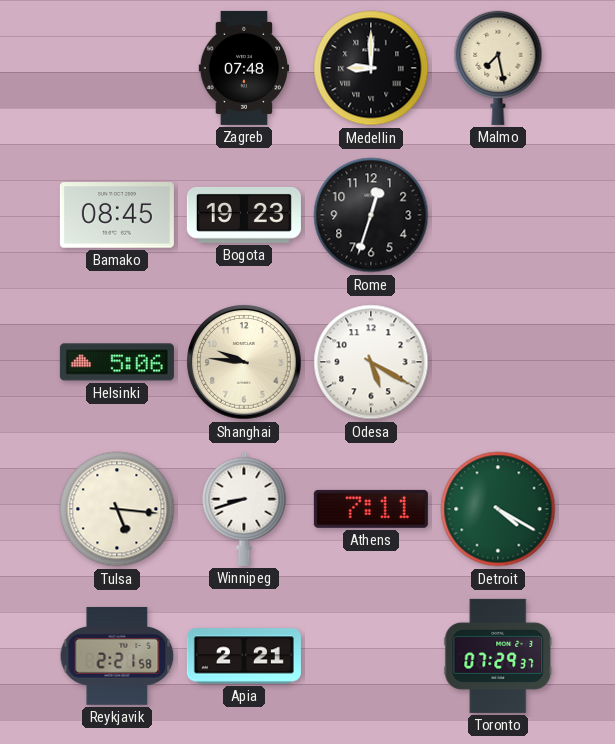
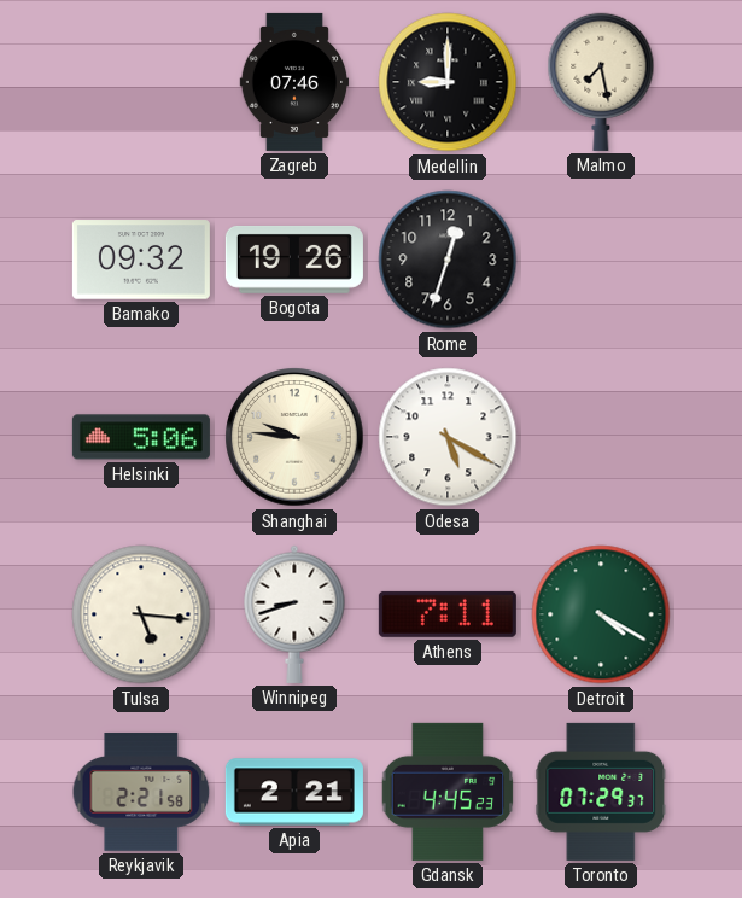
Zagreb: 07:48 -> 07:46
Bamako: 08:45 -> 09:32
Bogota: 19:23 -> 19:26
Gdansk: none -> 4:45
